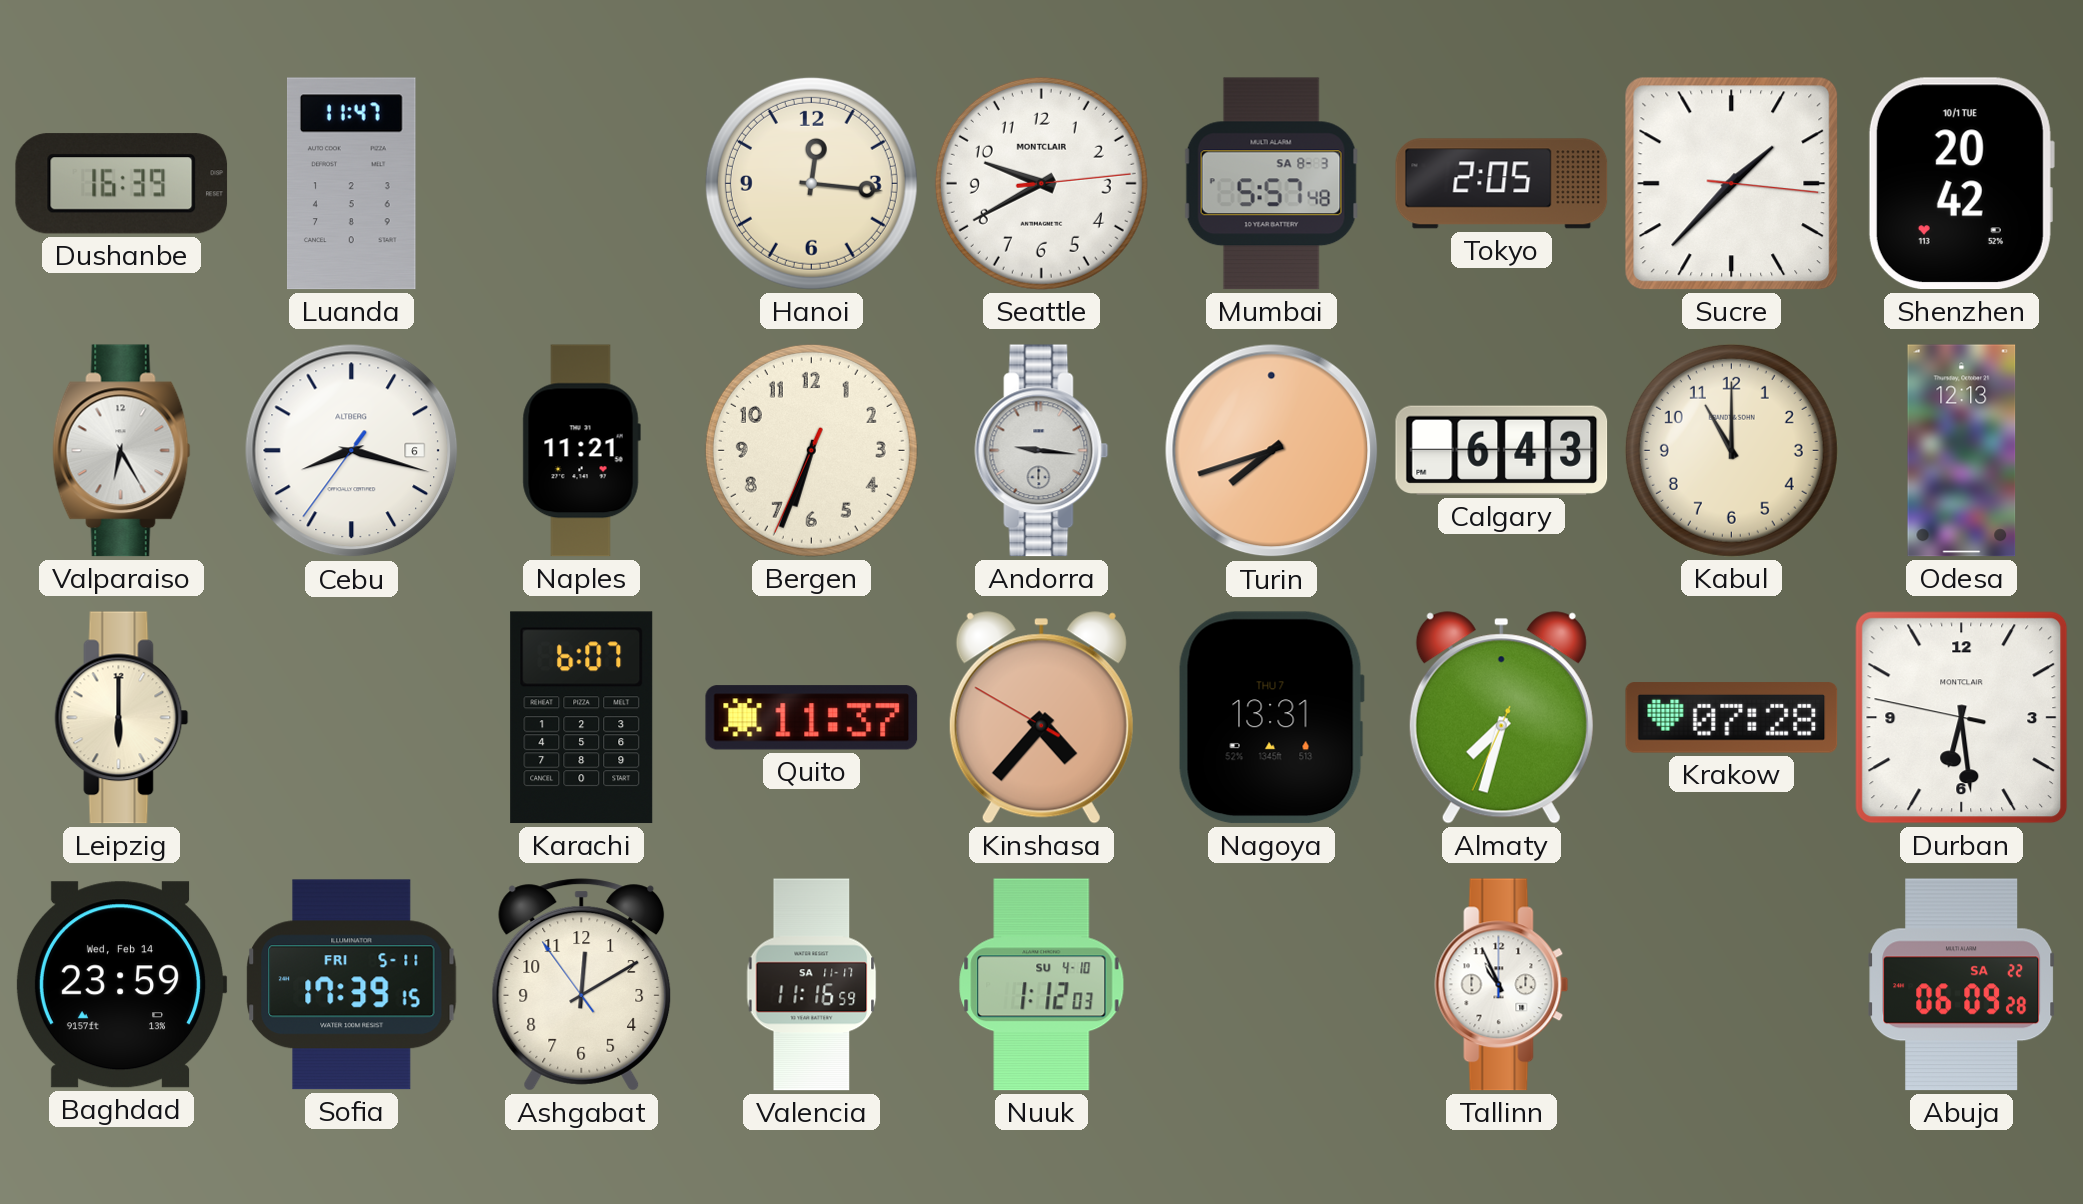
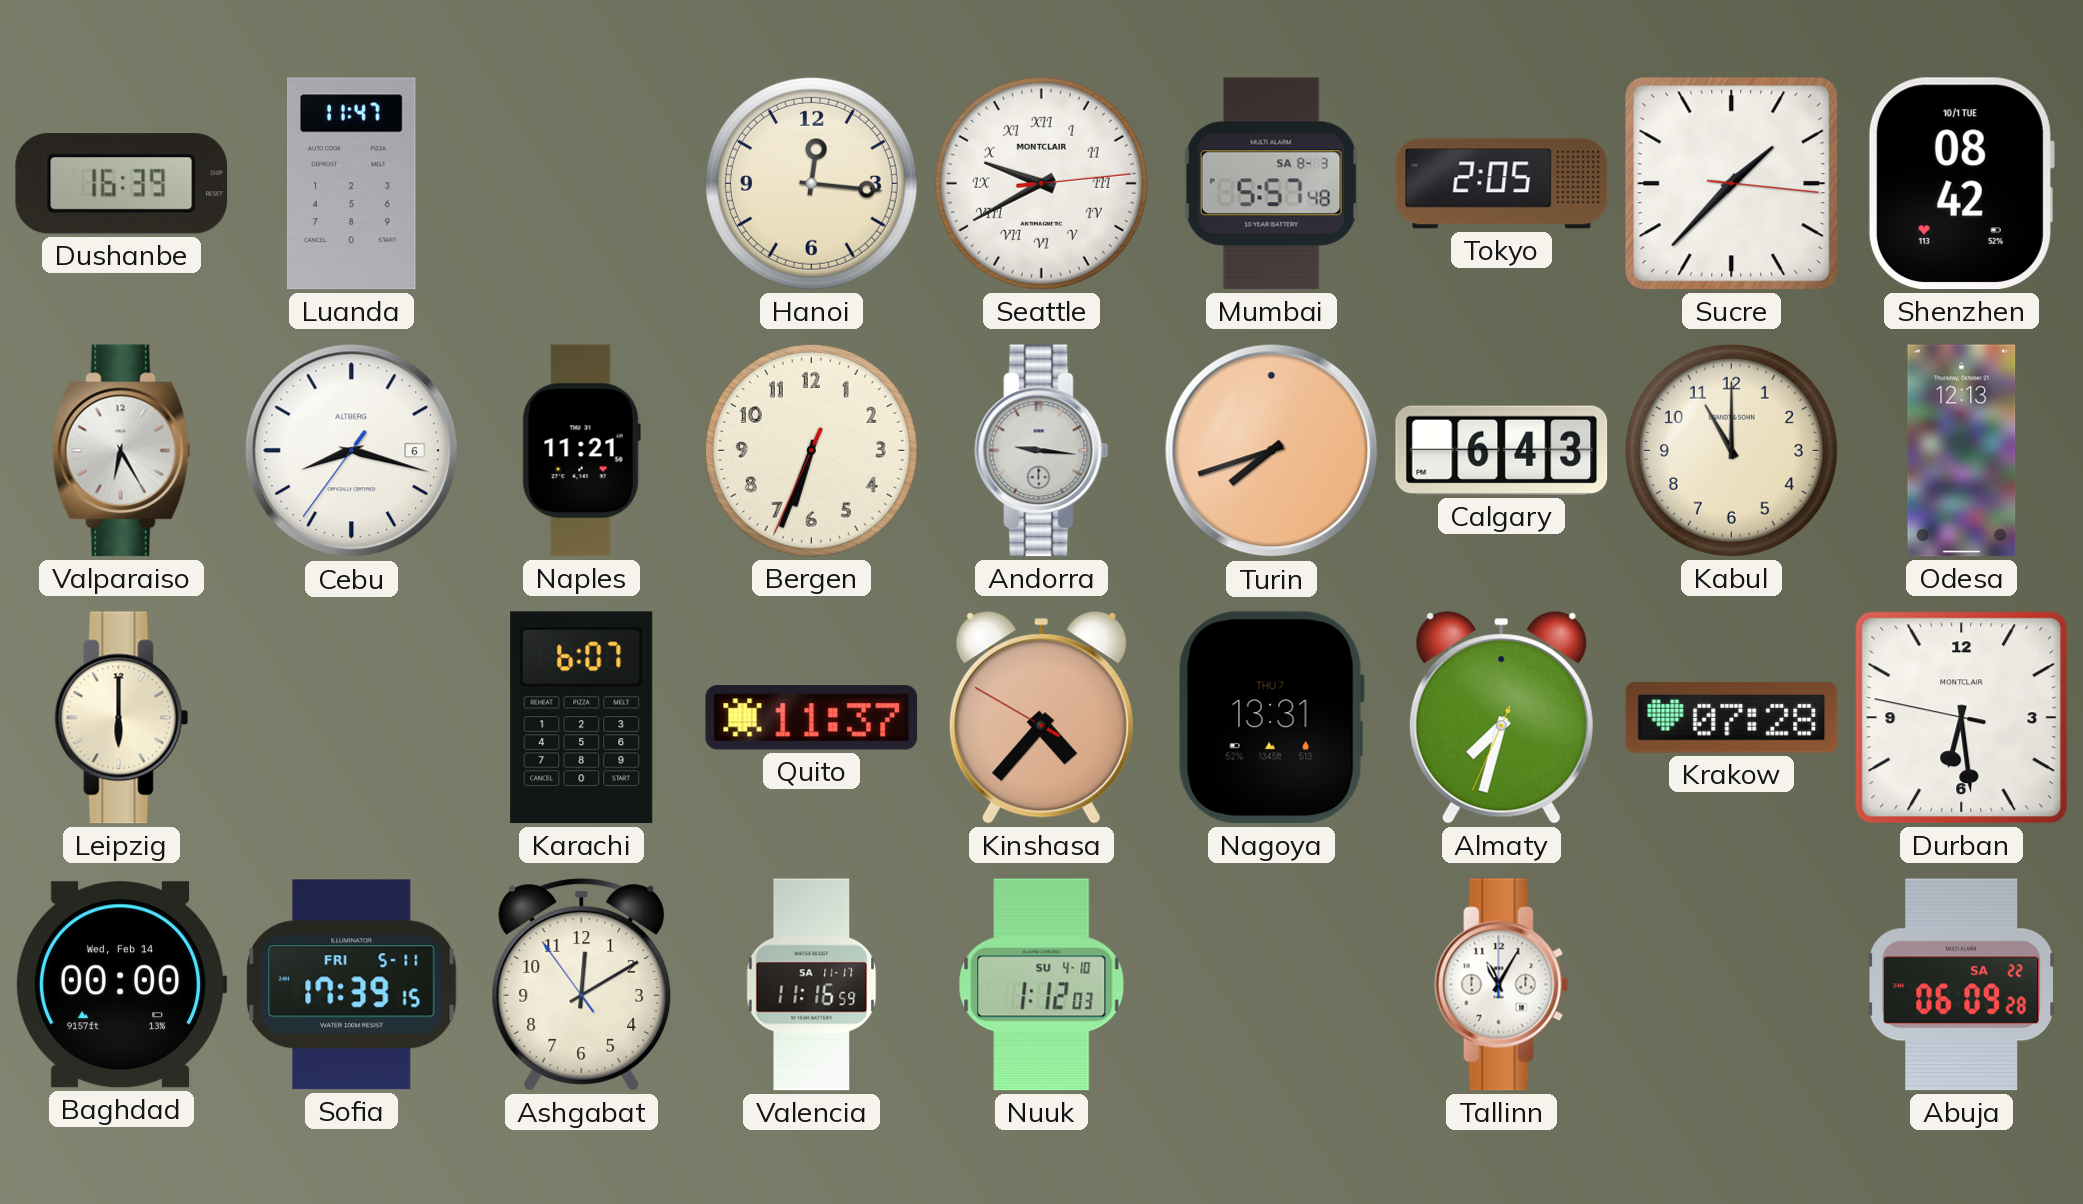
Seattle numerals: Arabic -> Roman
Shenzhen: 20:42 -> 08:42
Baghdad: 23:59 -> 00:00
Tallinn: 10:56 -> 11:05
